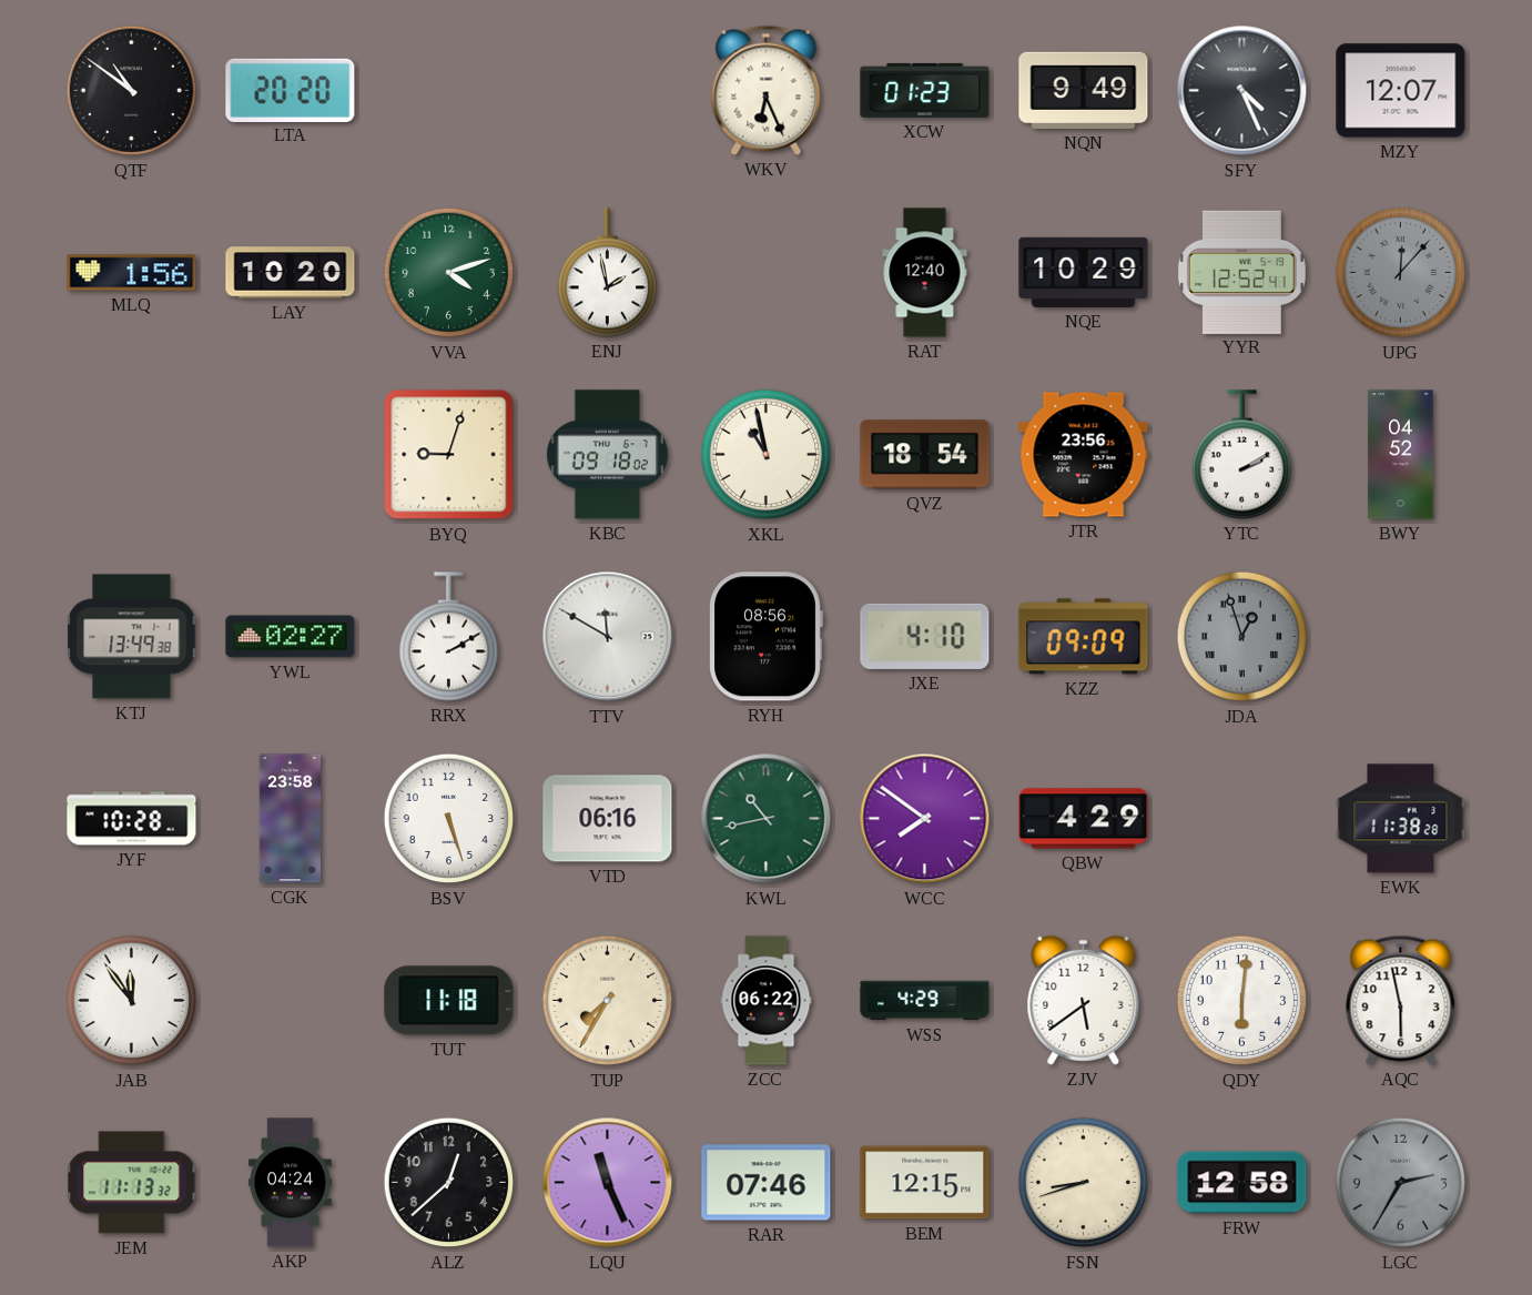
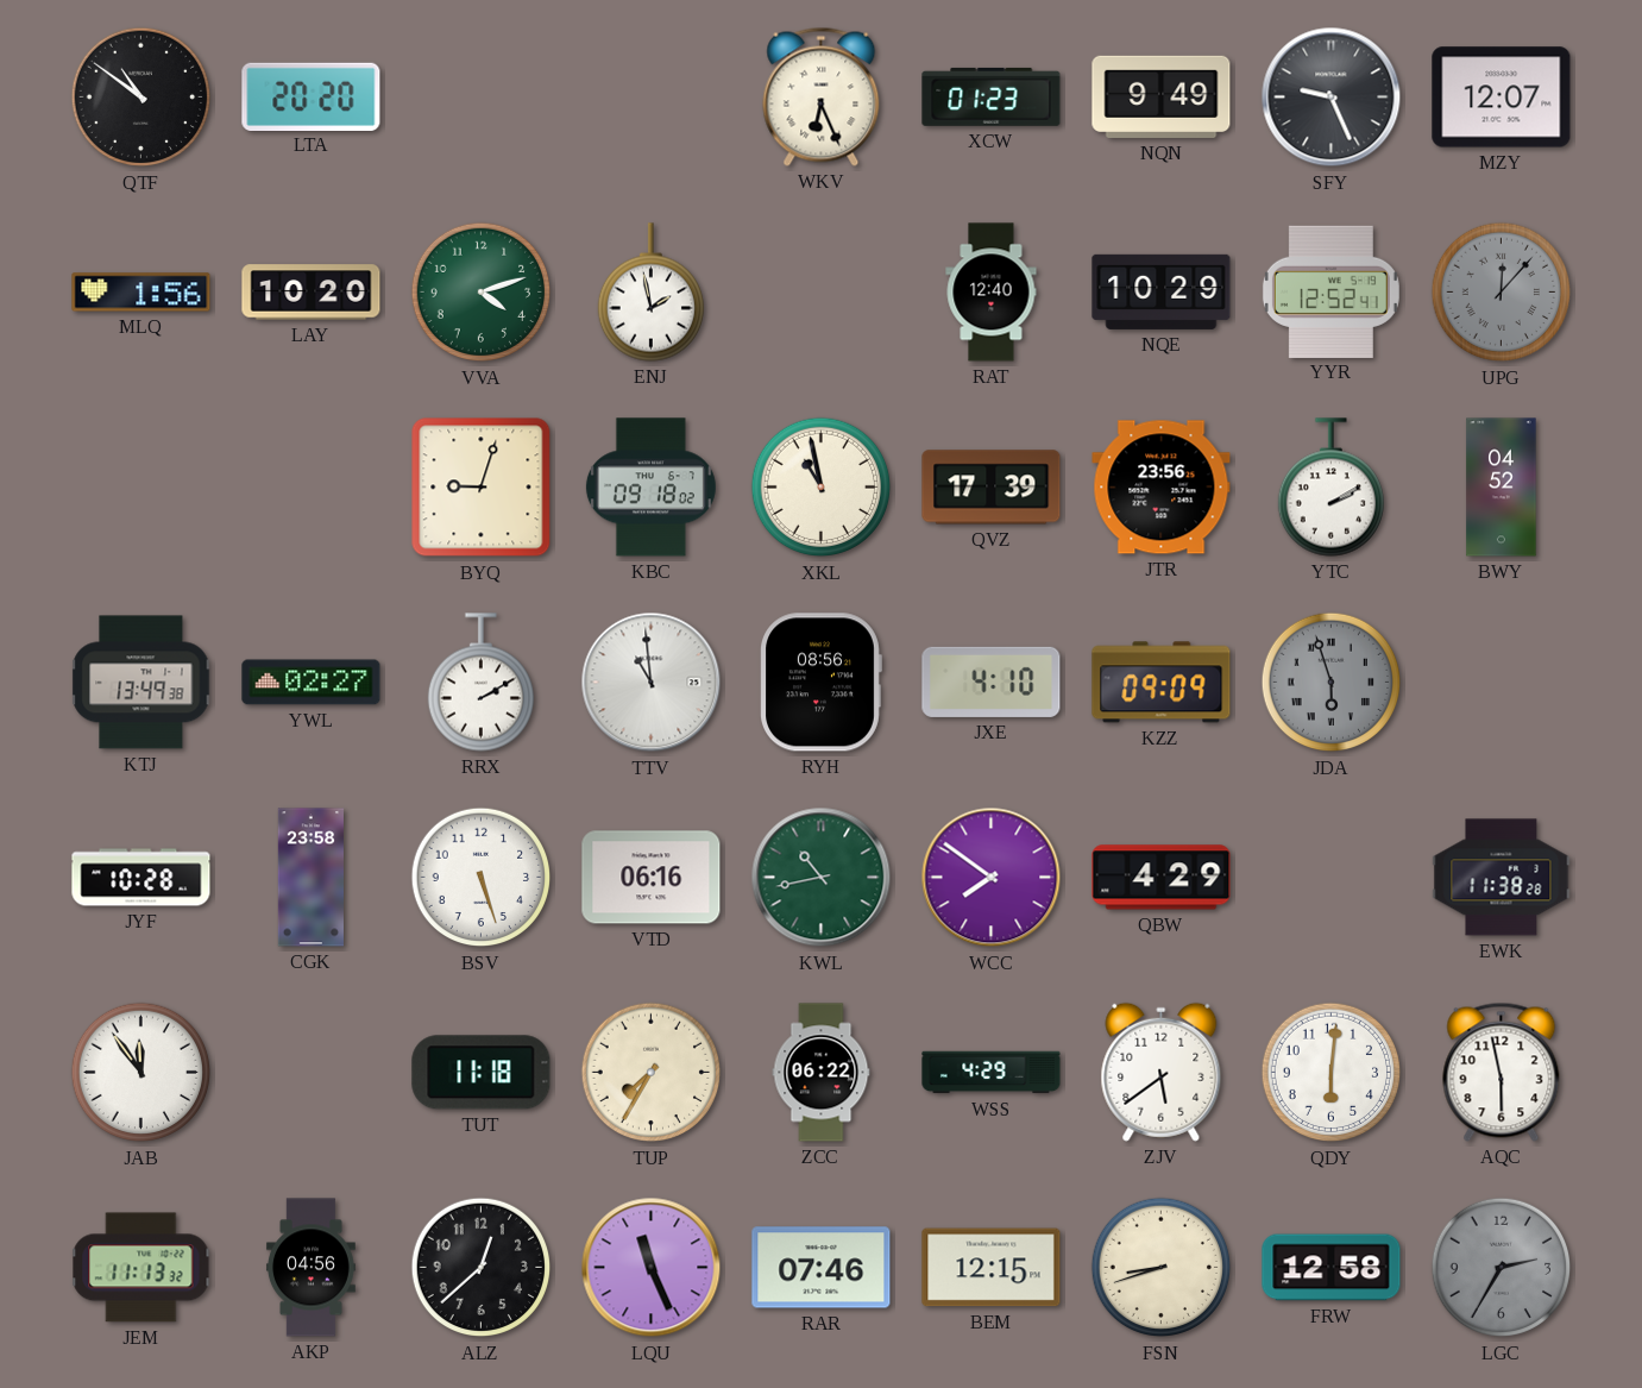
SFY: 4:26 -> 9:26
QVZ: 18:54 -> 17:39
TTV: 11:50 -> 10:59
JDA: 12:57 -> 5:57
AKP: 04:24 -> 04:56
